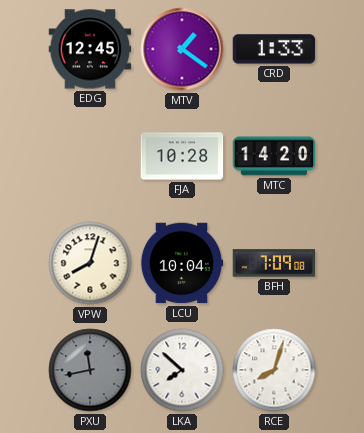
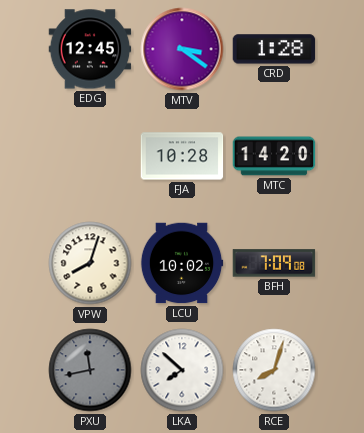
MTV: 1:21 -> 3:21
CRD: 1:33 -> 1:28
LCU: 10:04 -> 10:02
